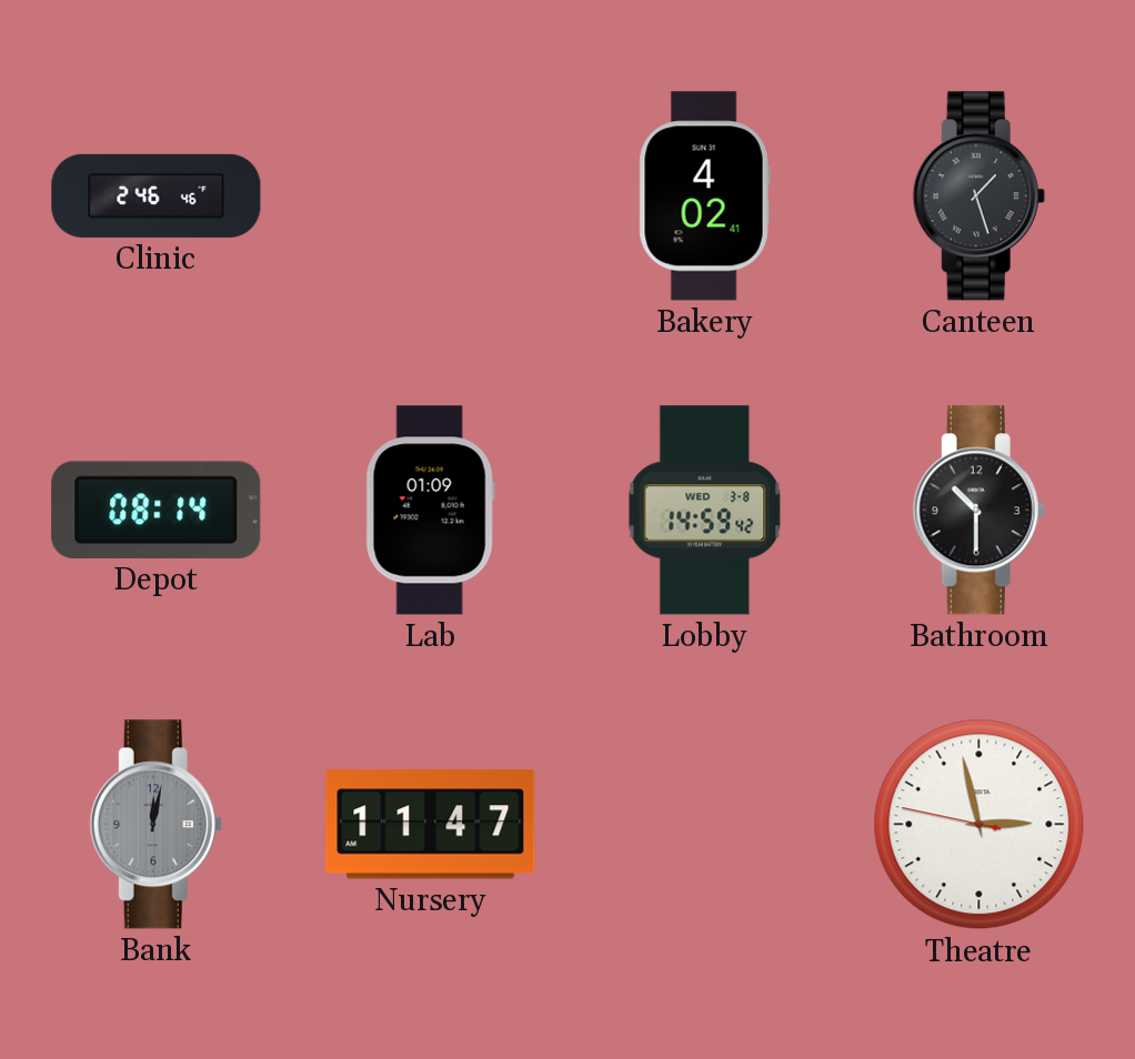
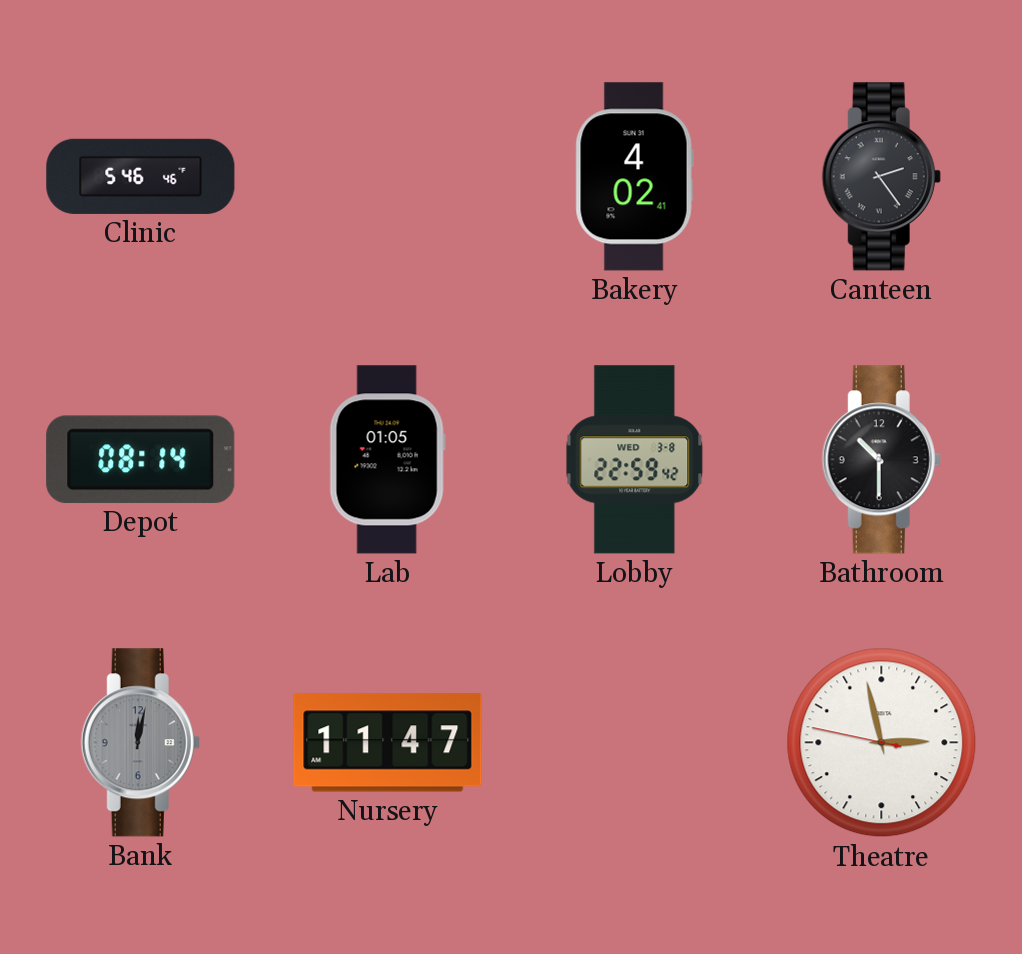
Clinic: 2:46 -> 5:46
Canteen: 1:27 -> 2:24
Lab: 01:09 -> 01:05
Lobby: 14:59 -> 22:59
